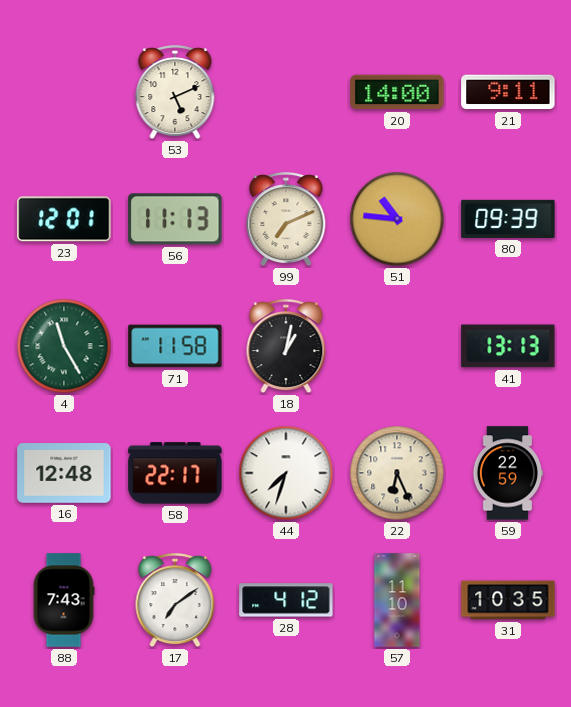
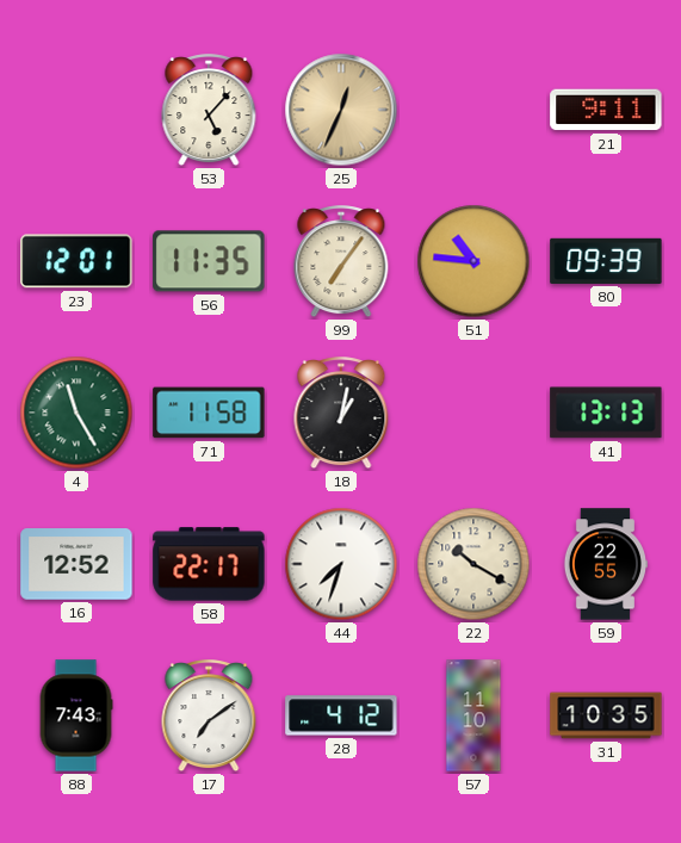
53: 5:11 -> 5:07
25: none -> 12:34
20: 14:00 -> none
56: 11:13 -> 11:35
99: 7:11 -> 7:06
16: 12:48 -> 12:52
22: 6:26 -> 10:20
59: 22:59 -> 22:55
